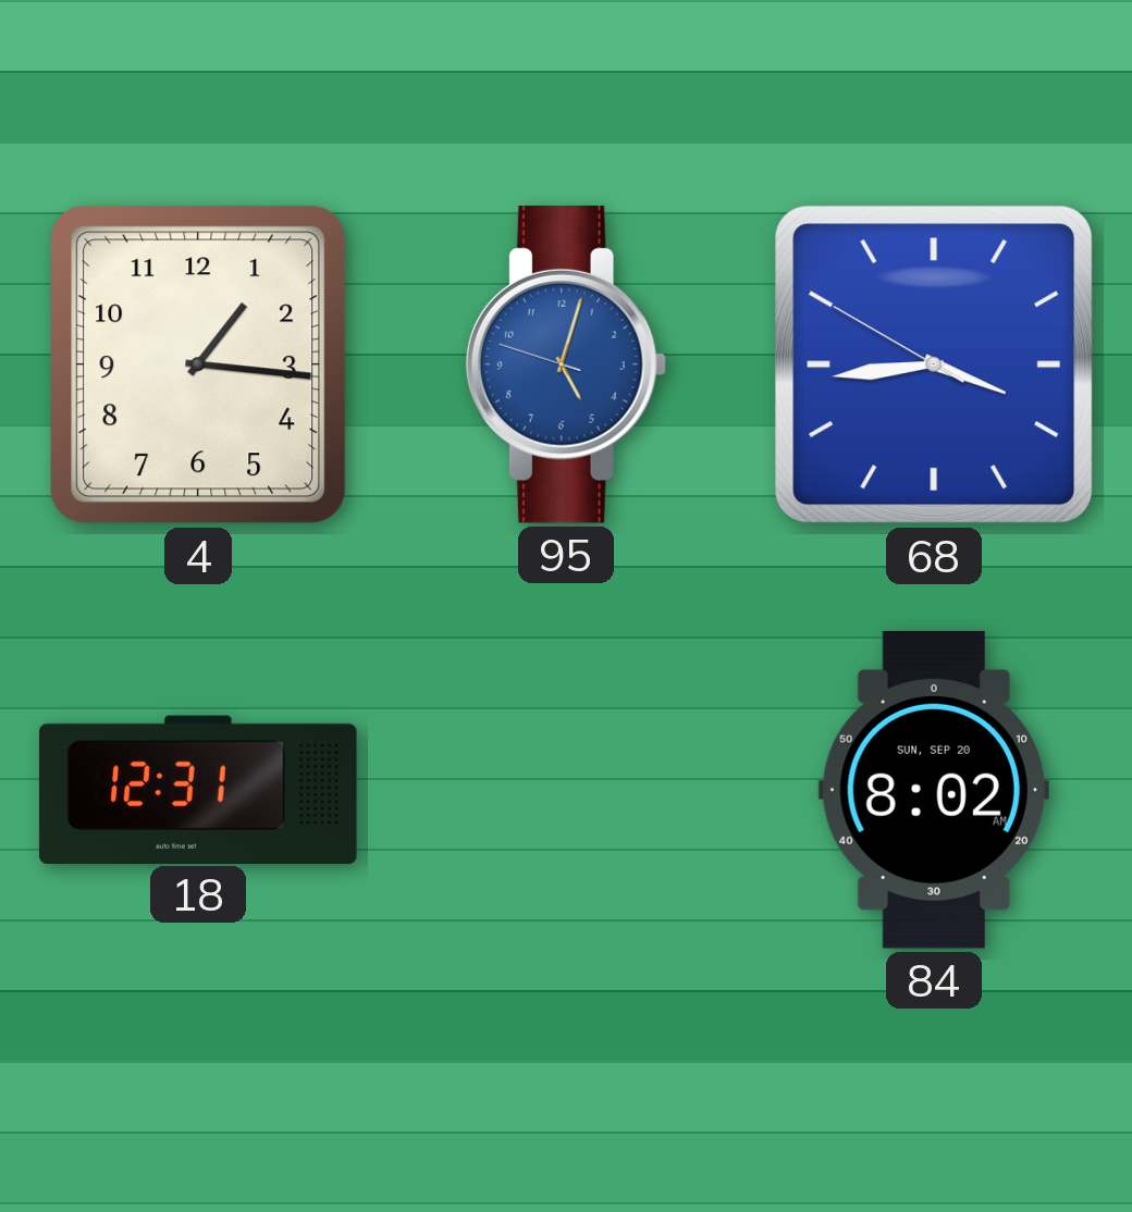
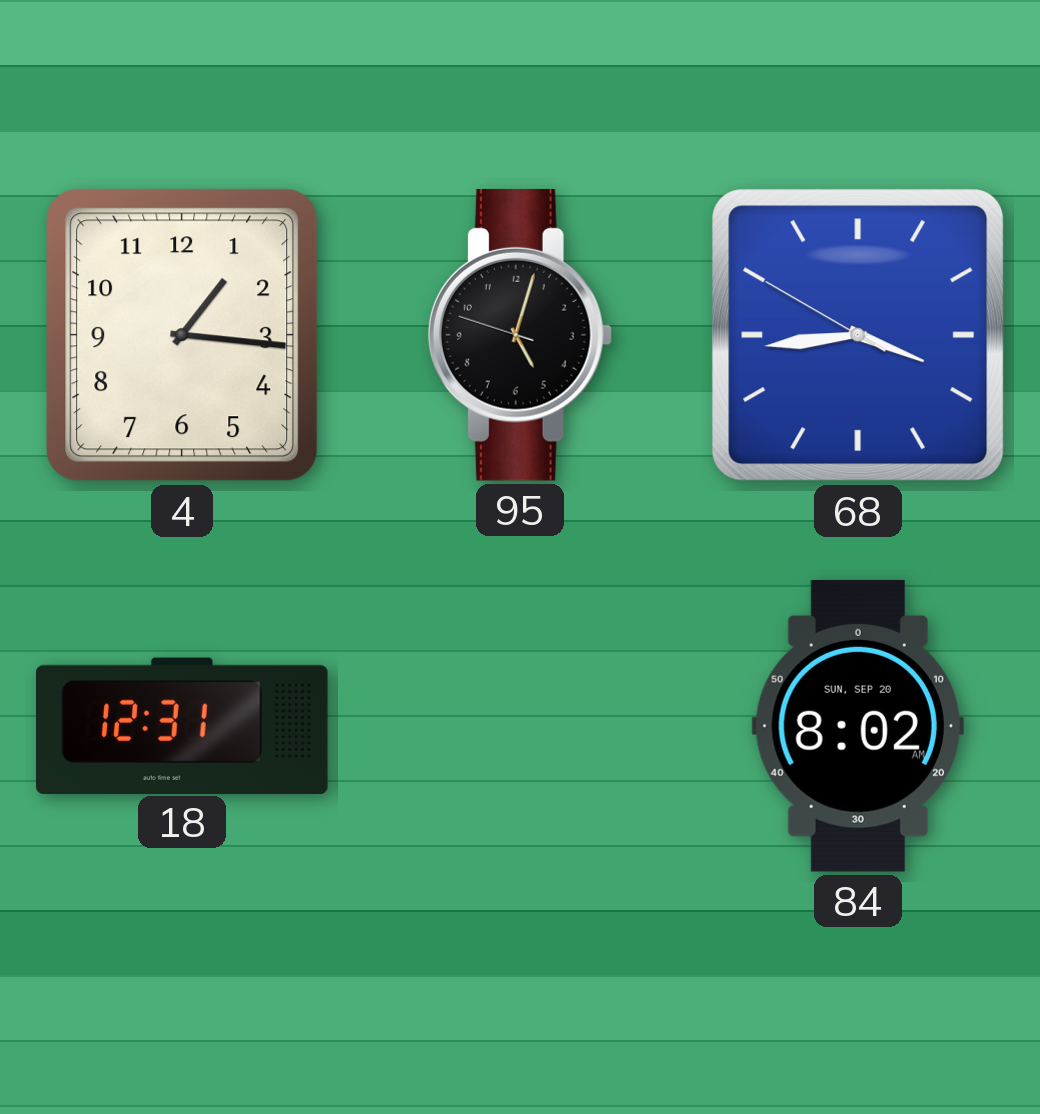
95 dial: blue -> black
